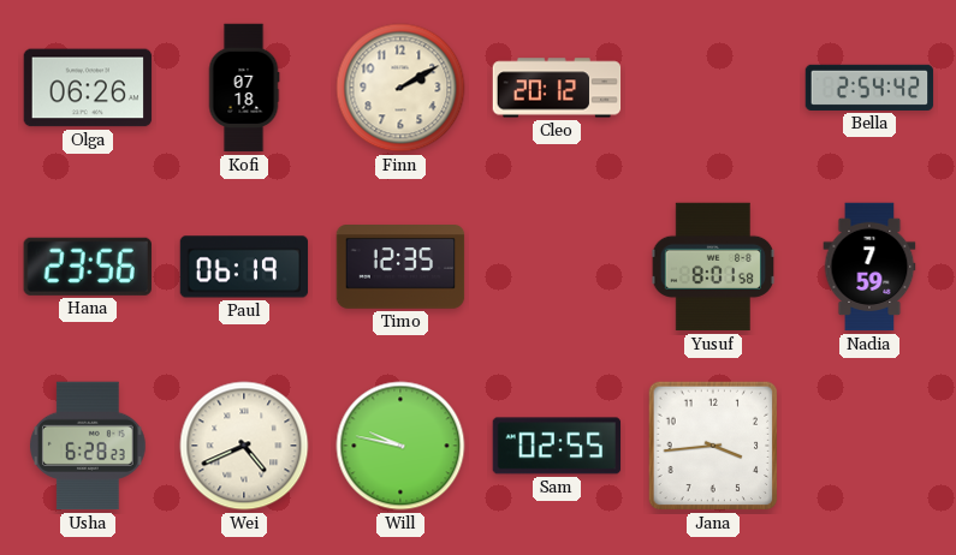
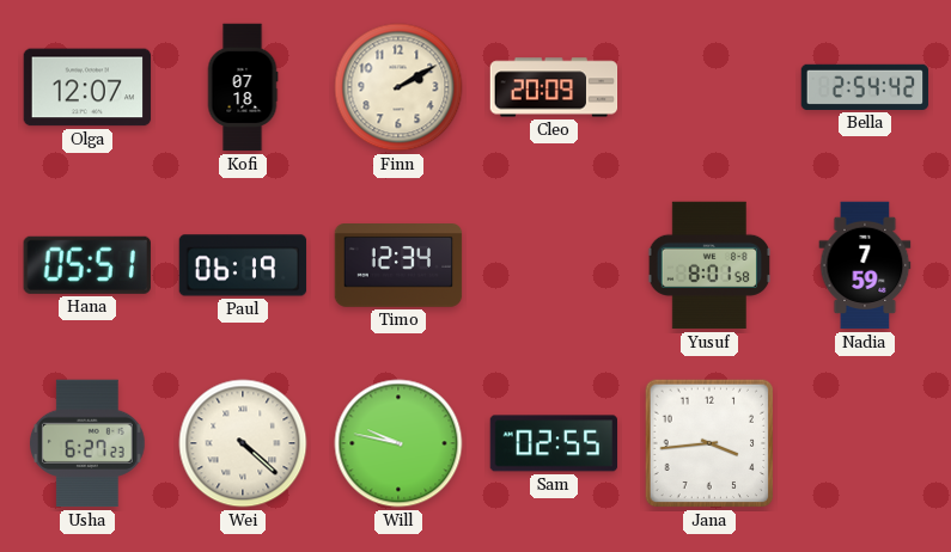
Olga: 06:26 -> 12:07
Cleo: 20:12 -> 20:09
Hana: 23:56 -> 05:51
Timo: 12:35 -> 12:34
Usha: 6:28 -> 6:27
Wei: 4:41 -> 4:22
